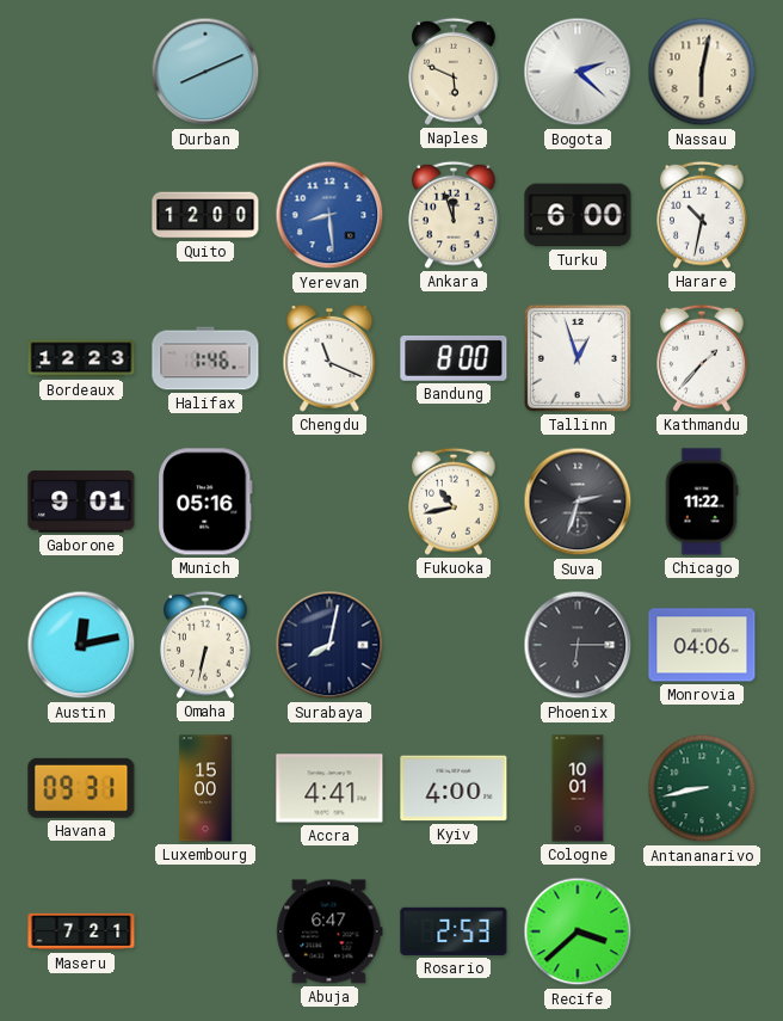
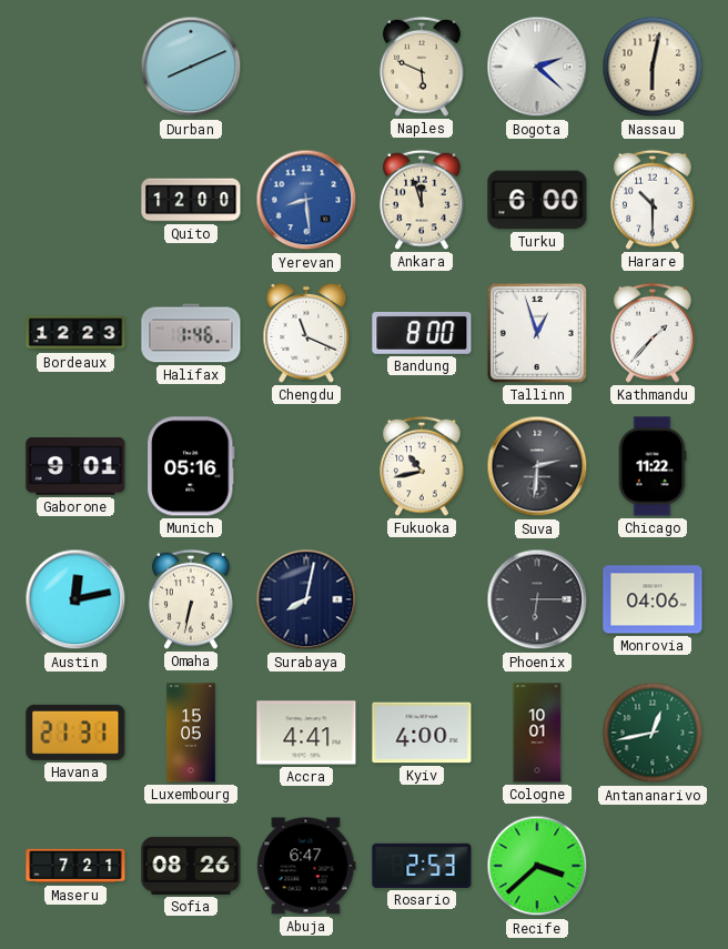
Harare: 10:32 -> 10:30
Suva: 2:33 -> 2:31
Havana: 09:31 -> 21:31
Luxembourg: 15:00 -> 15:05
Antananarivo: 8:43 -> 12:43
Sofia: none -> 08:26
